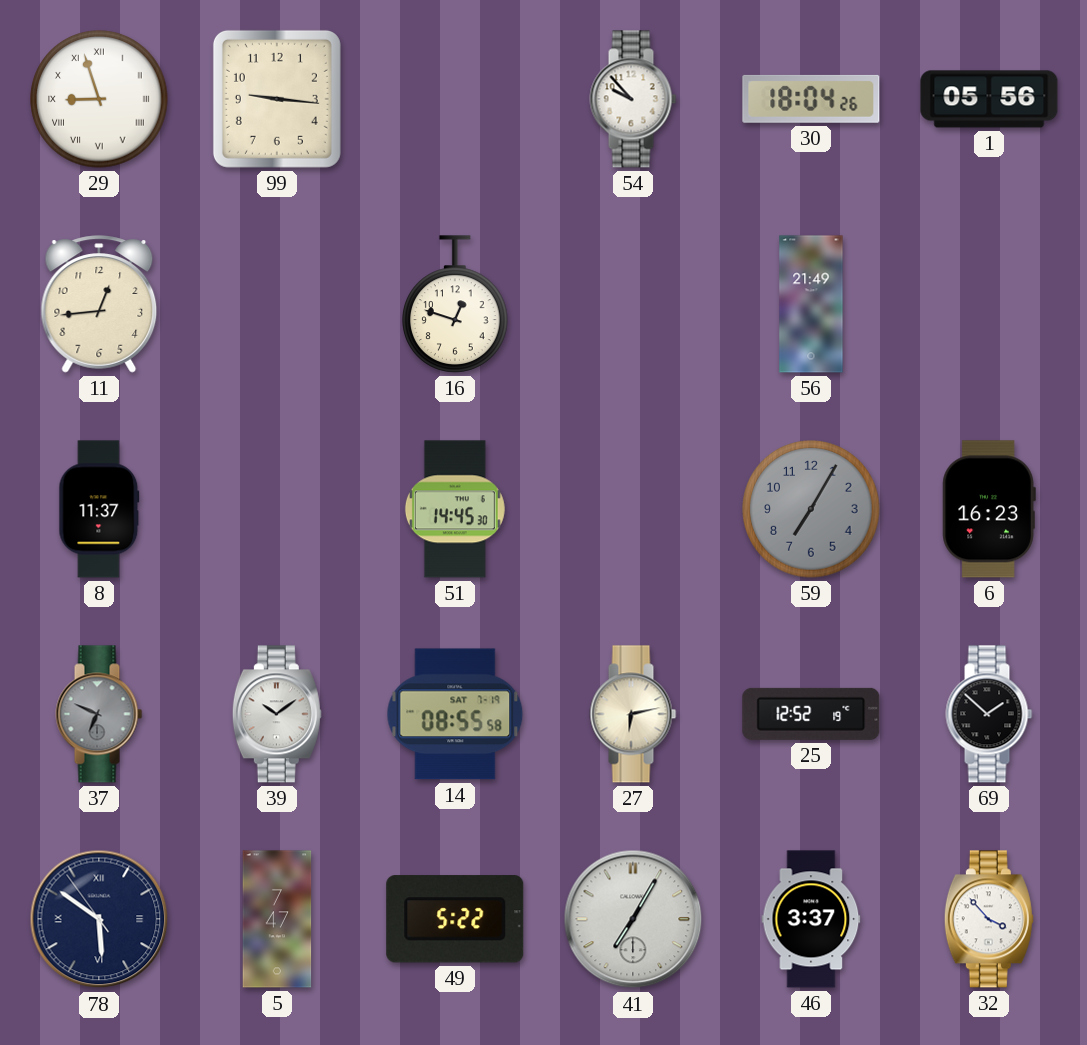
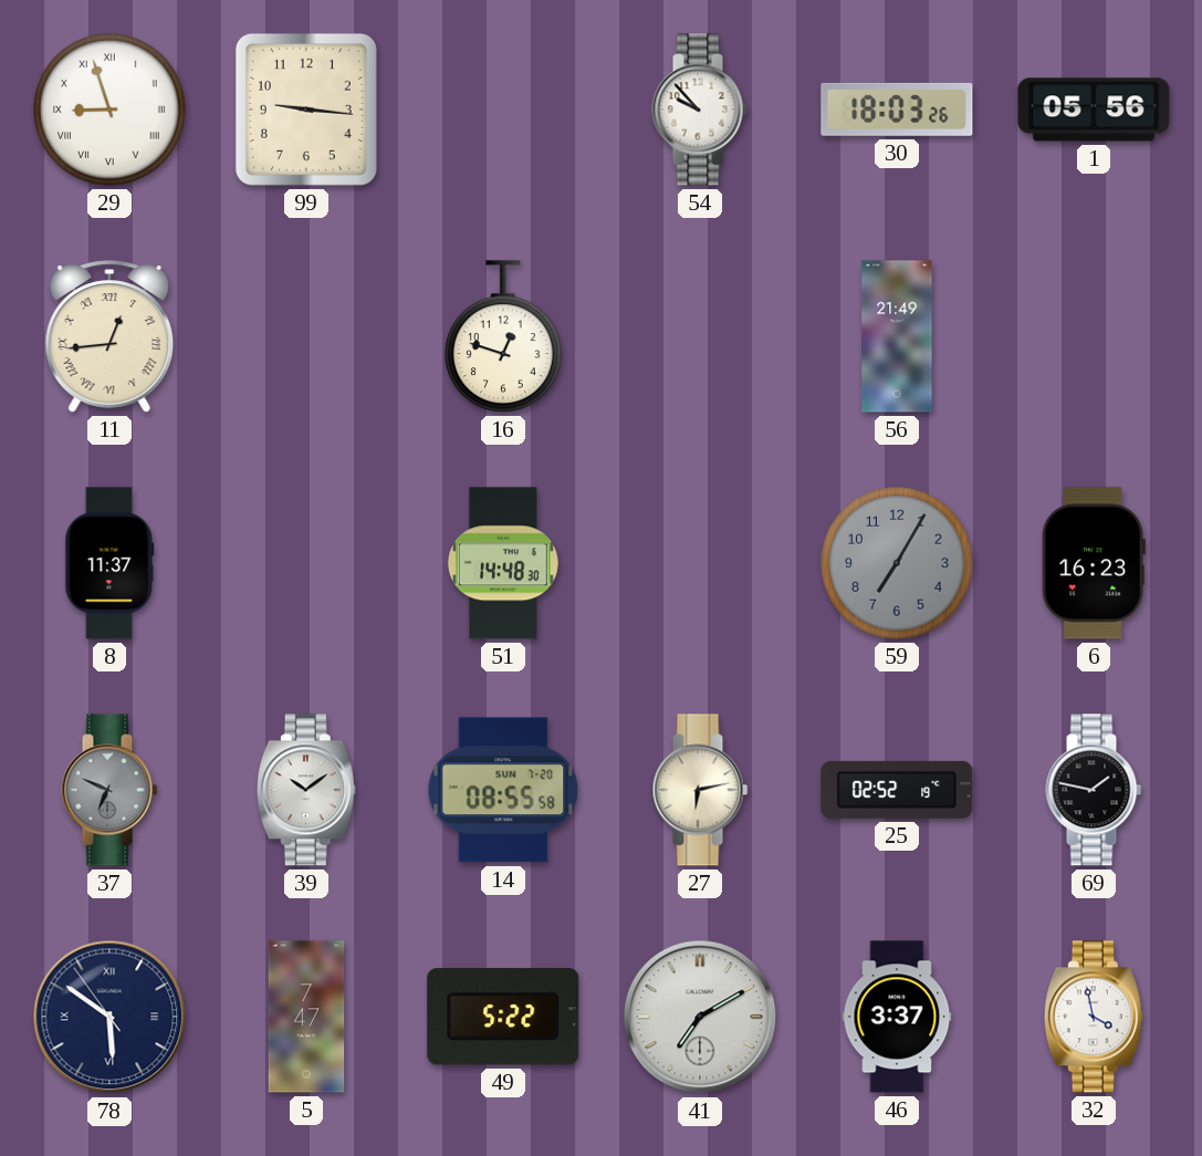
30: 18:04 -> 18:03
11 numerals: Arabic -> Roman
51: 14:45 -> 14:48
14 date: SAT 7-19 -> SUN 7-20
25: 12:52 -> 02:52
69: 1:52 -> 1:47
41: 7:05 -> 7:10
32: 3:53 -> 3:58
